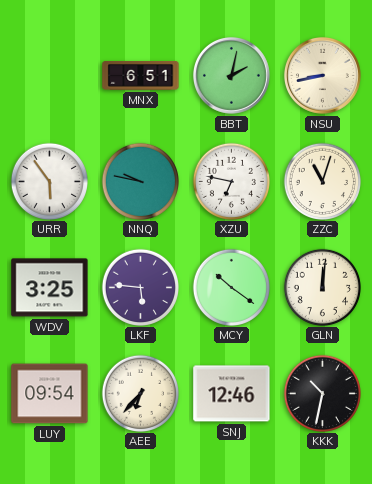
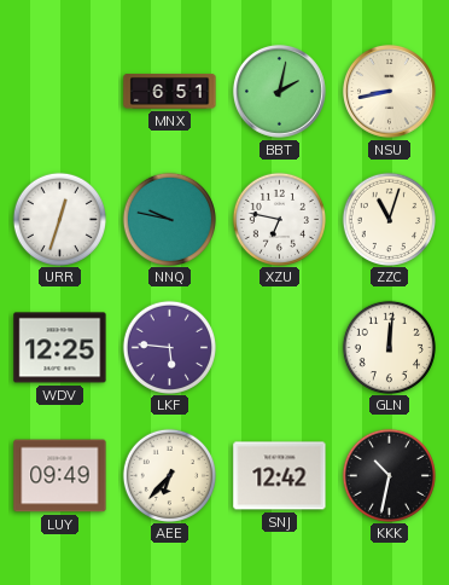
URR: 5:54 -> 12:33
WDV: 3:25 -> 12:25
MCY: 10:21 -> none
LUY: 09:54 -> 09:49
SNJ: 12:46 -> 12:42
